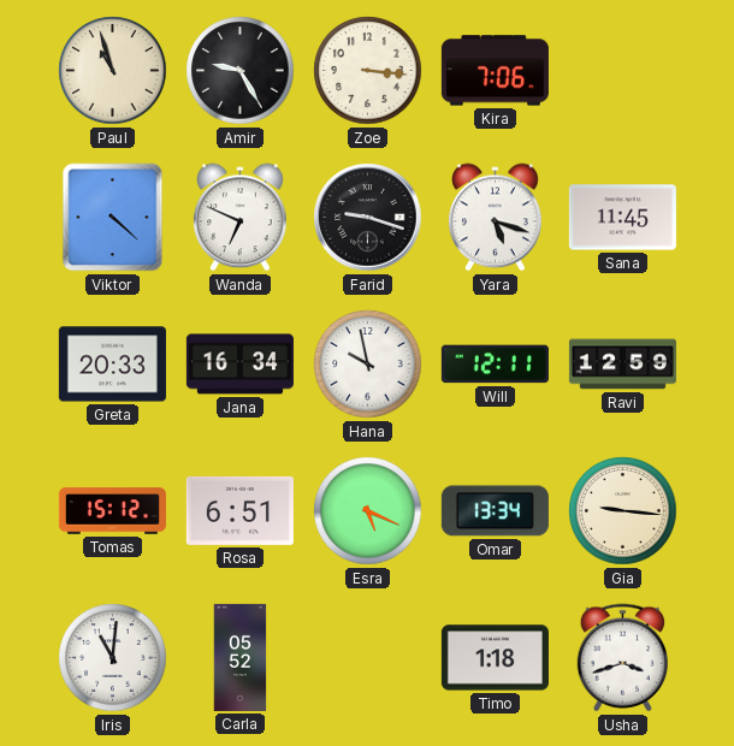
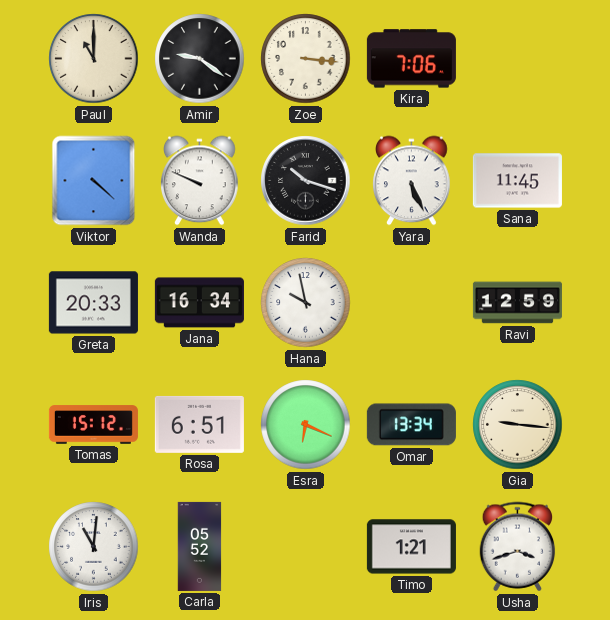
Paul: 10:57 -> 11:00
Amir: 9:25 -> 9:21
Wanda: 6:49 -> 9:49
Farid: 9:18 -> 10:18
Yara: 5:18 -> 5:26
Will: 12:11 -> none
Esra: 5:19 -> 6:19
Timo: 1:18 -> 1:21
